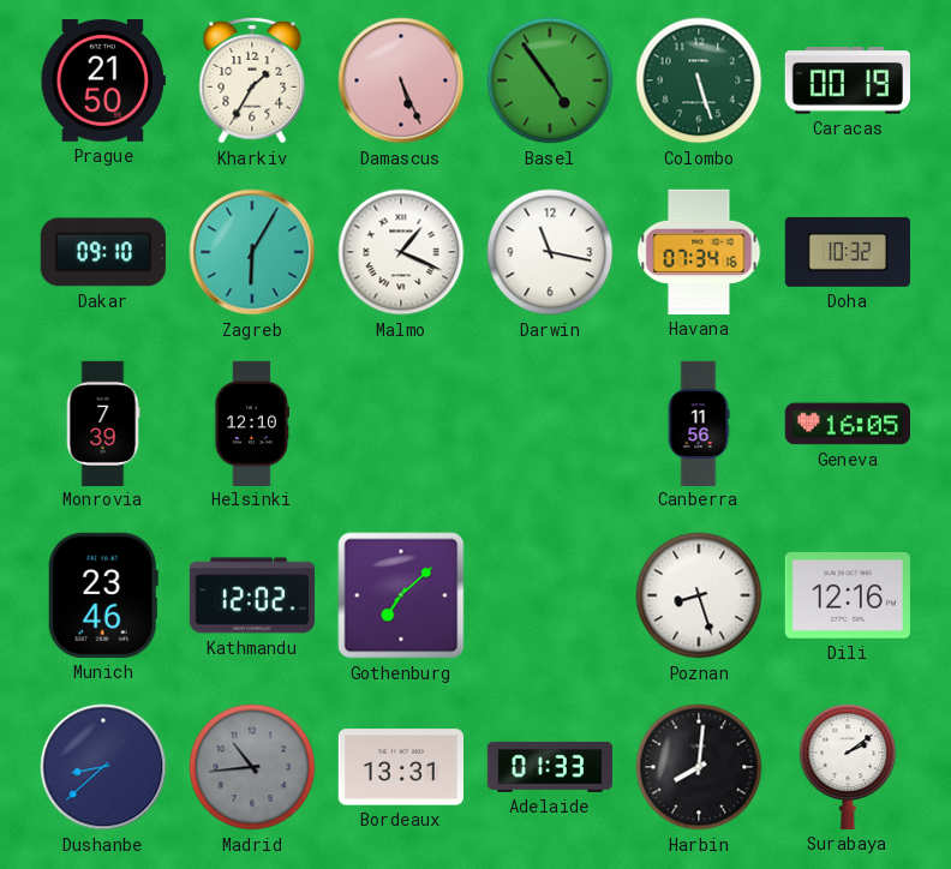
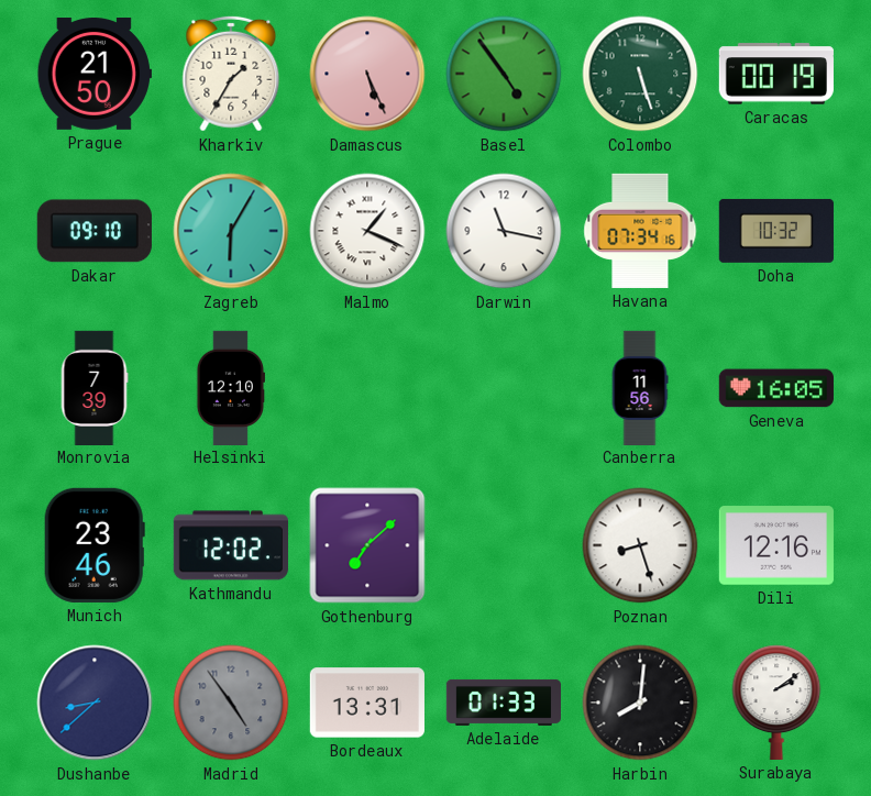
Madrid: 10:44 -> 4:54
